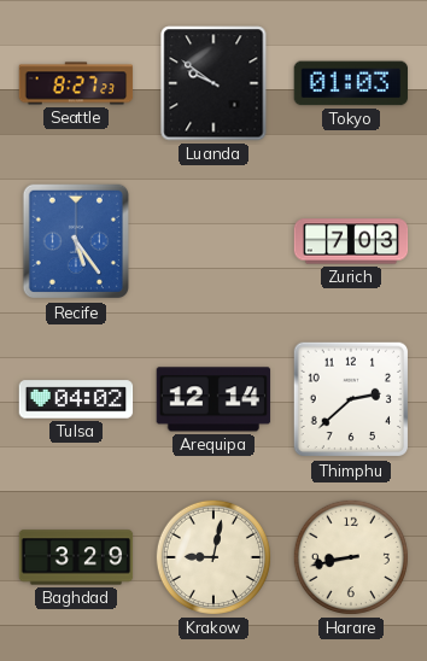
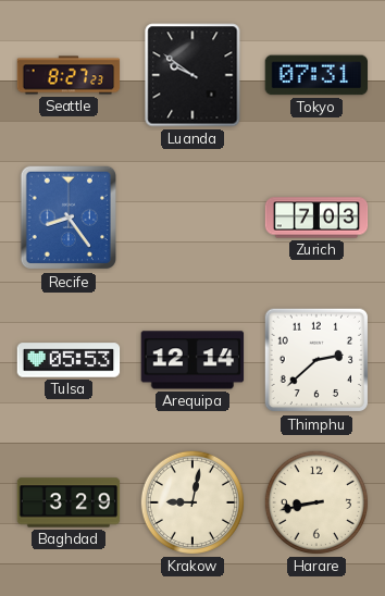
Tokyo: 01:03 -> 07:31
Recife: 5:24 -> 8:24
Tulsa: 04:02 -> 05:53
